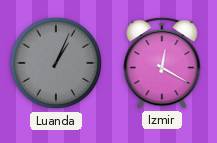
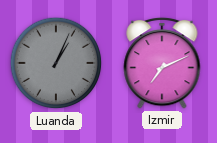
Izmir: 12:20 -> 7:11
